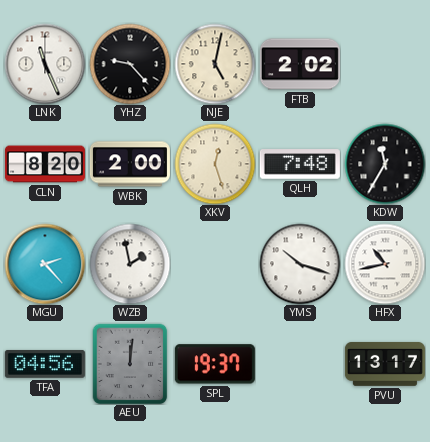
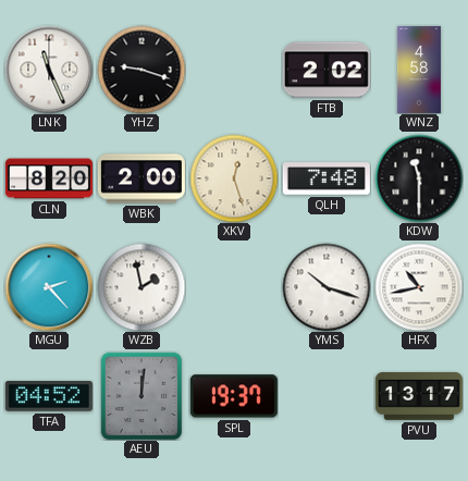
YHZ: 9:23 -> 9:18
NJE: 5:02 -> none
WNZ: none -> 4:58
KDW: 11:35 -> 11:30
TFA: 04:56 -> 04:52
